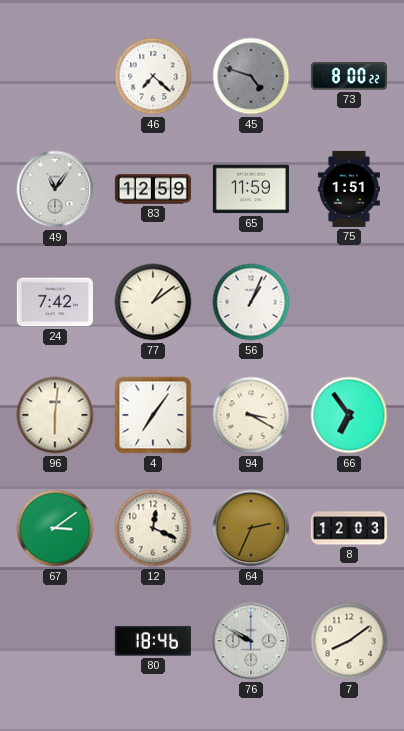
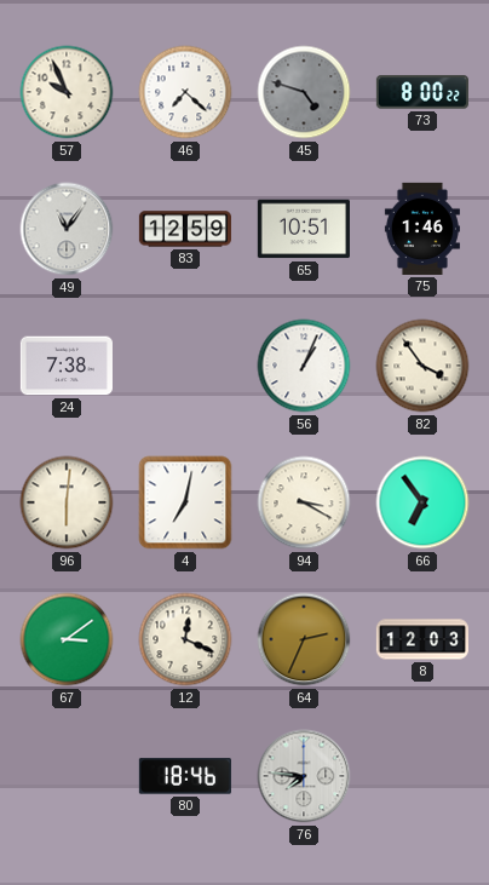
57: none -> 9:56
65: 11:59 -> 10:51
75: 1:51 -> 1:46
24: 7:42 -> 7:38
77: 1:09 -> none
82: none -> 3:54
4: 7:06 -> 7:02
76: 9:50 -> 7:46
7: 8:09 -> none
